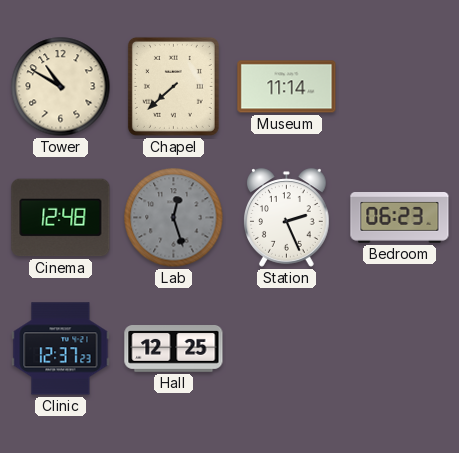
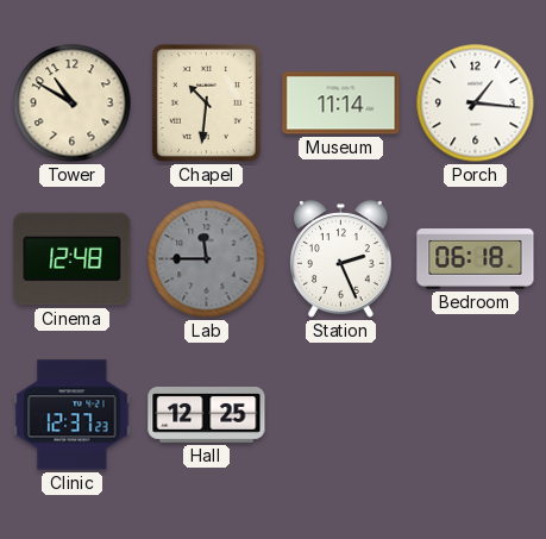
Chapel: 7:38 -> 10:31
Porch: none -> 1:16
Lab: 12:27 -> 11:45
Bedroom: 06:23 -> 06:18
